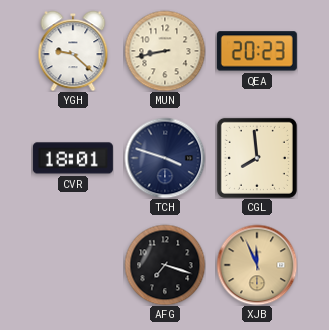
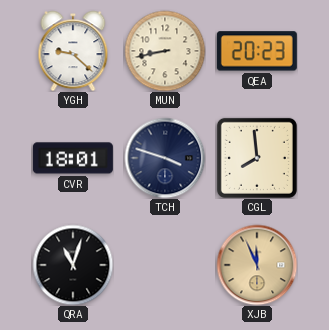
QRA: none -> 11:03
AFG: 7:18 -> none
